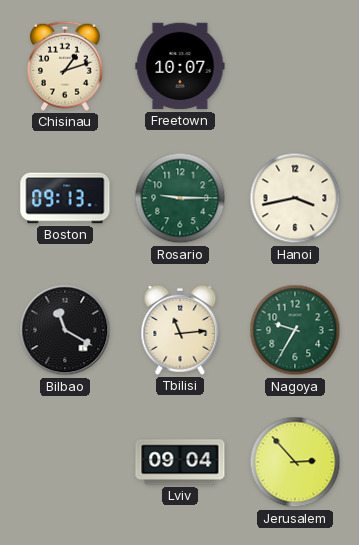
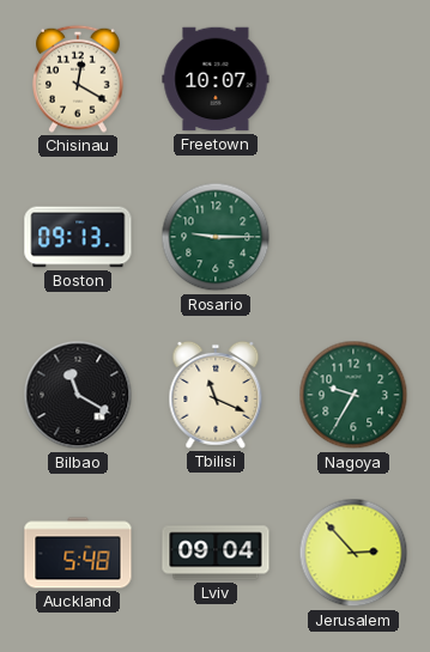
Chisinau: 1:12 -> 12:20
Hanoi: 3:43 -> none
Tbilisi: 11:14 -> 11:19
Auckland: none -> 5:48
